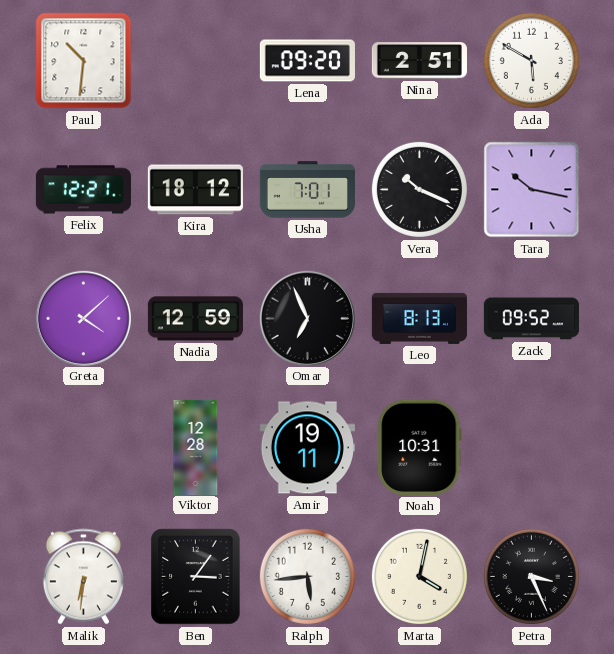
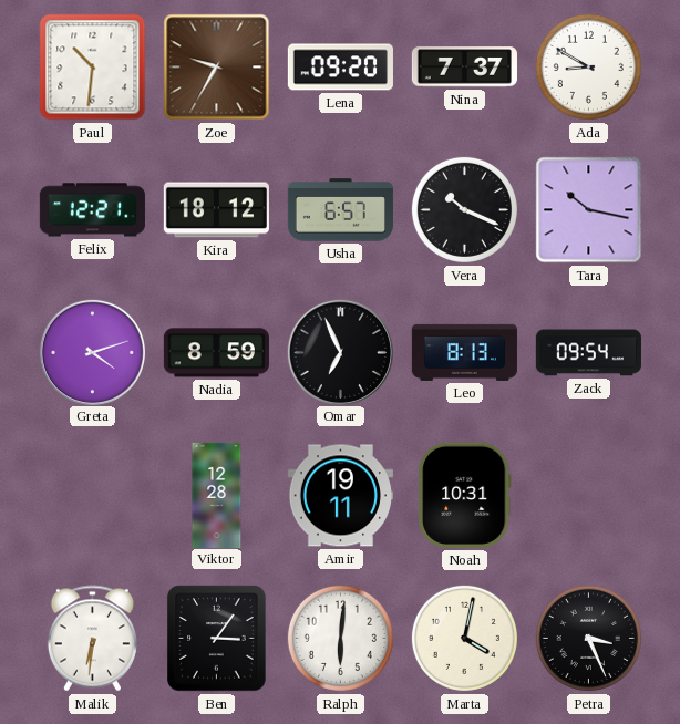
Zoe: none -> 9:35
Nina: 2:51 -> 7:37
Ada: 5:50 -> 8:50
Usha: 7:01 -> 6:57
Greta: 4:08 -> 4:12
Nadia: 12:59 -> 8:59
Zack: 09:52 -> 09:54
Ralph: 5:44 -> 6:01
